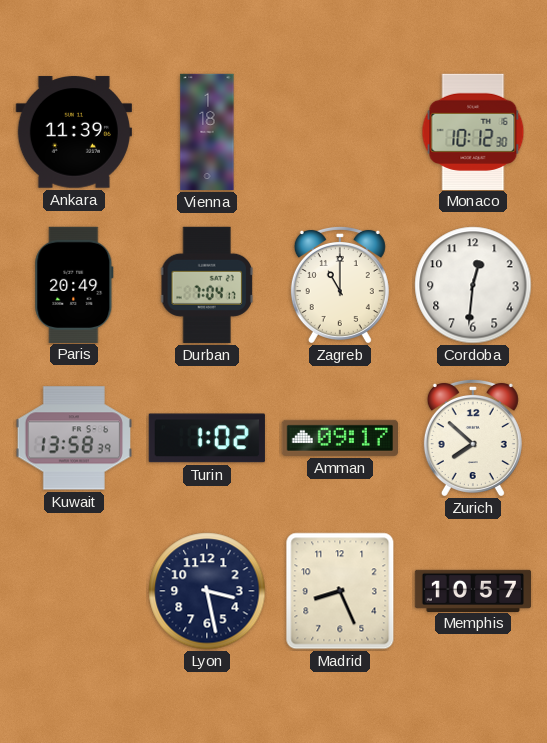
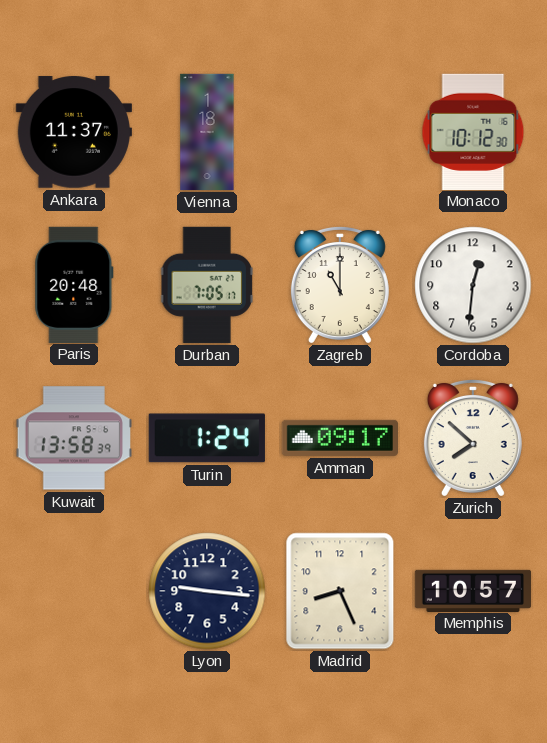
Ankara: 11:39 -> 11:37
Paris: 20:49 -> 20:48
Durban: 7:04 -> 7:05
Turin: 1:02 -> 1:24
Lyon: 3:28 -> 9:16
